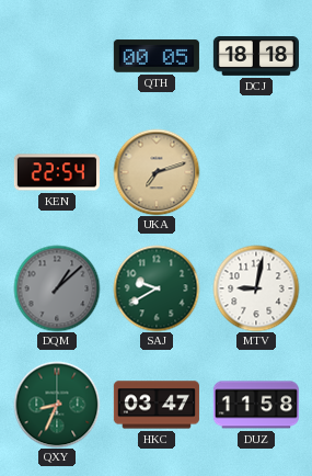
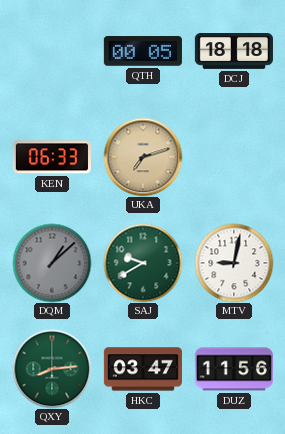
KEN: 22:54 -> 06:33
QXY: 8:34 -> 8:14
DUZ: 11:58 -> 11:56
